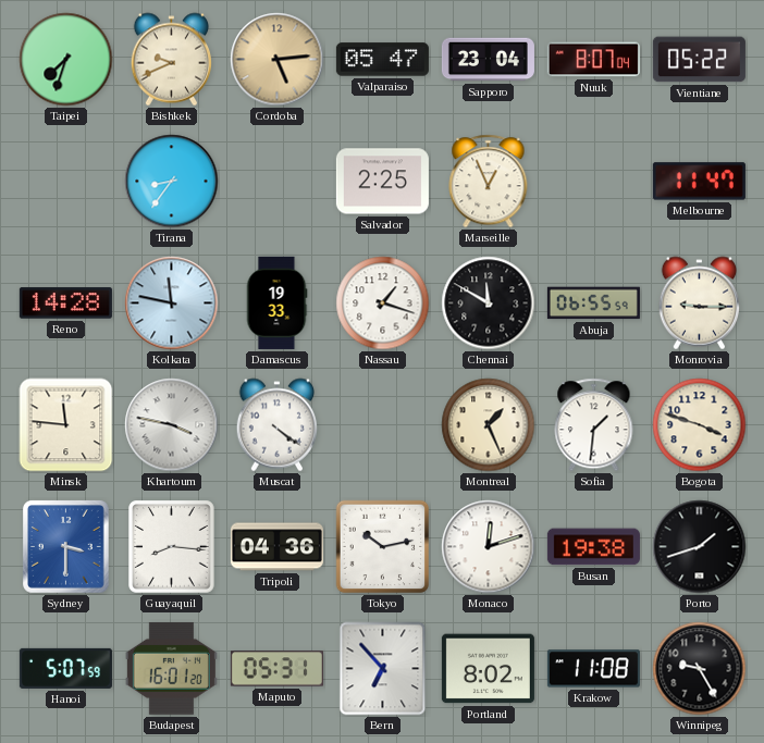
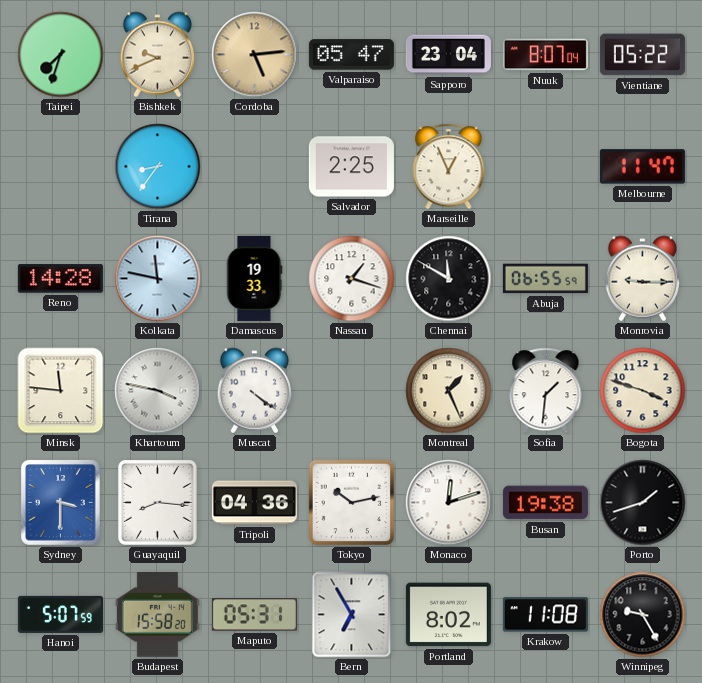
Budapest: 16:01 -> 15:58
Bern: 6:53 -> 6:55
